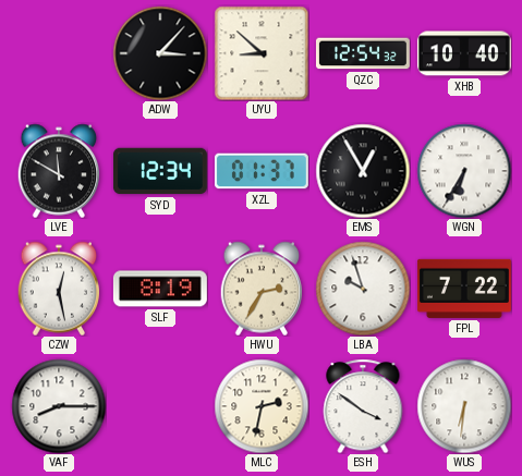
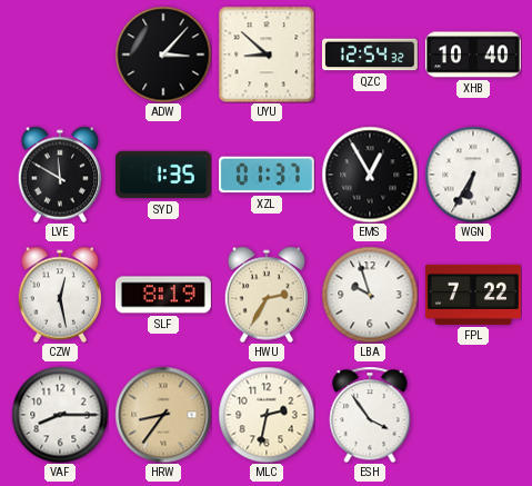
SYD: 12:34 -> 1:35
HRW: none -> 8:36
ESH: 3:51 -> 3:54
WUS: 6:31 -> none
